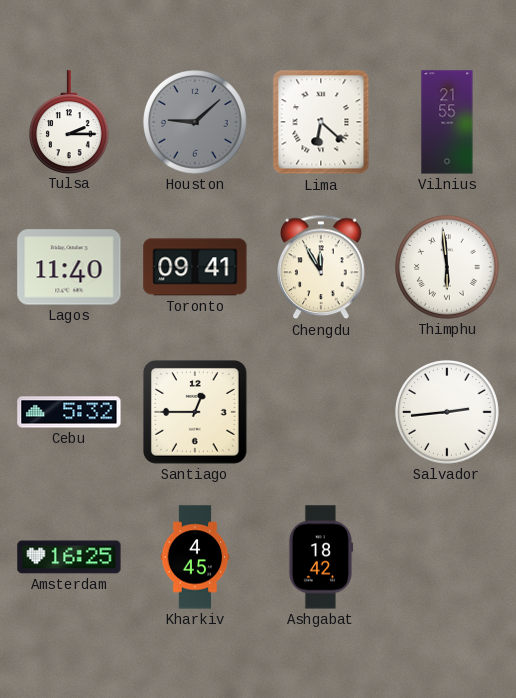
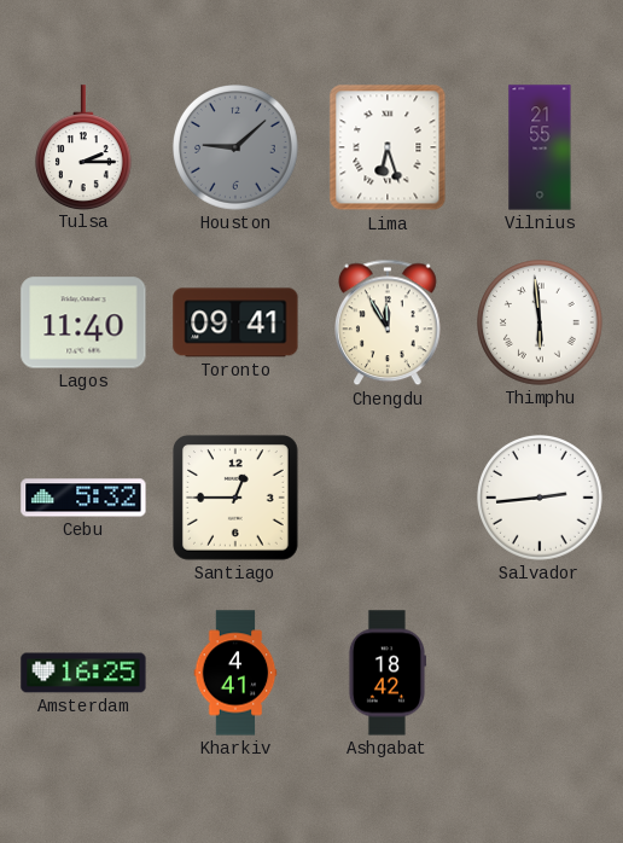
Lima: 6:22 -> 6:27
Kharkiv: 4:45 -> 4:41
